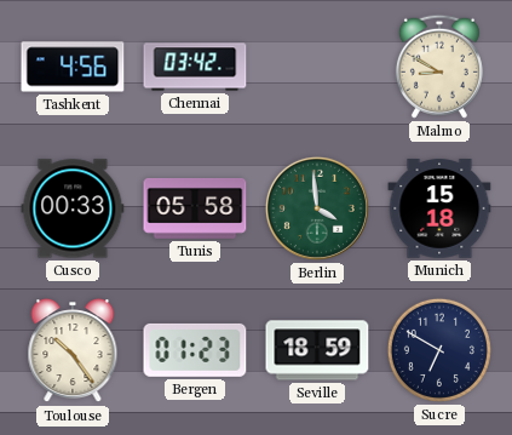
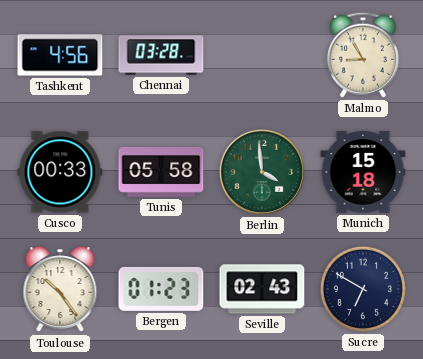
Chennai: 03:42 -> 03:28
Malmo: 8:50 -> 8:55
Seville: 18:59 -> 02:43
